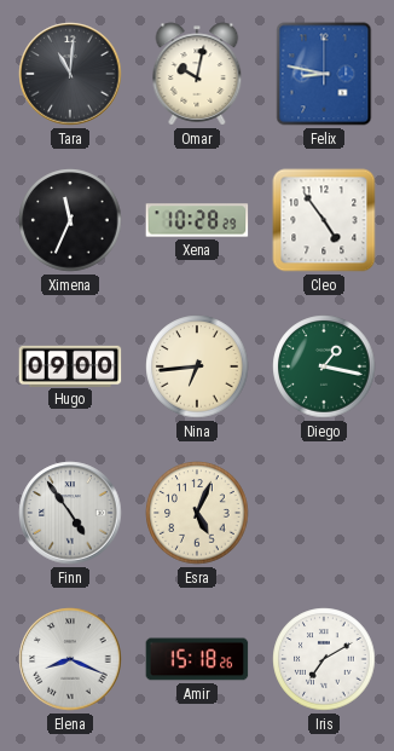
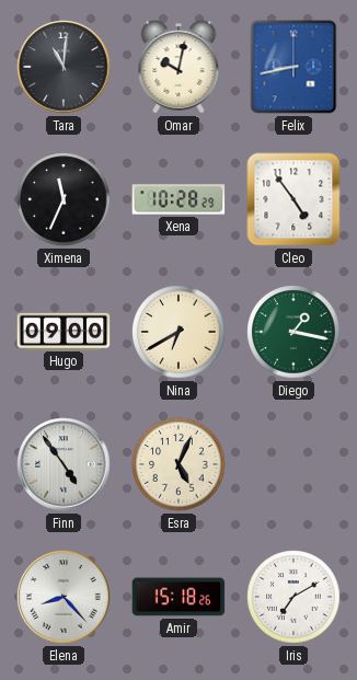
Felix: 8:47 -> 8:43
Nina: 6:44 -> 6:40
Elena: 8:19 -> 8:23
